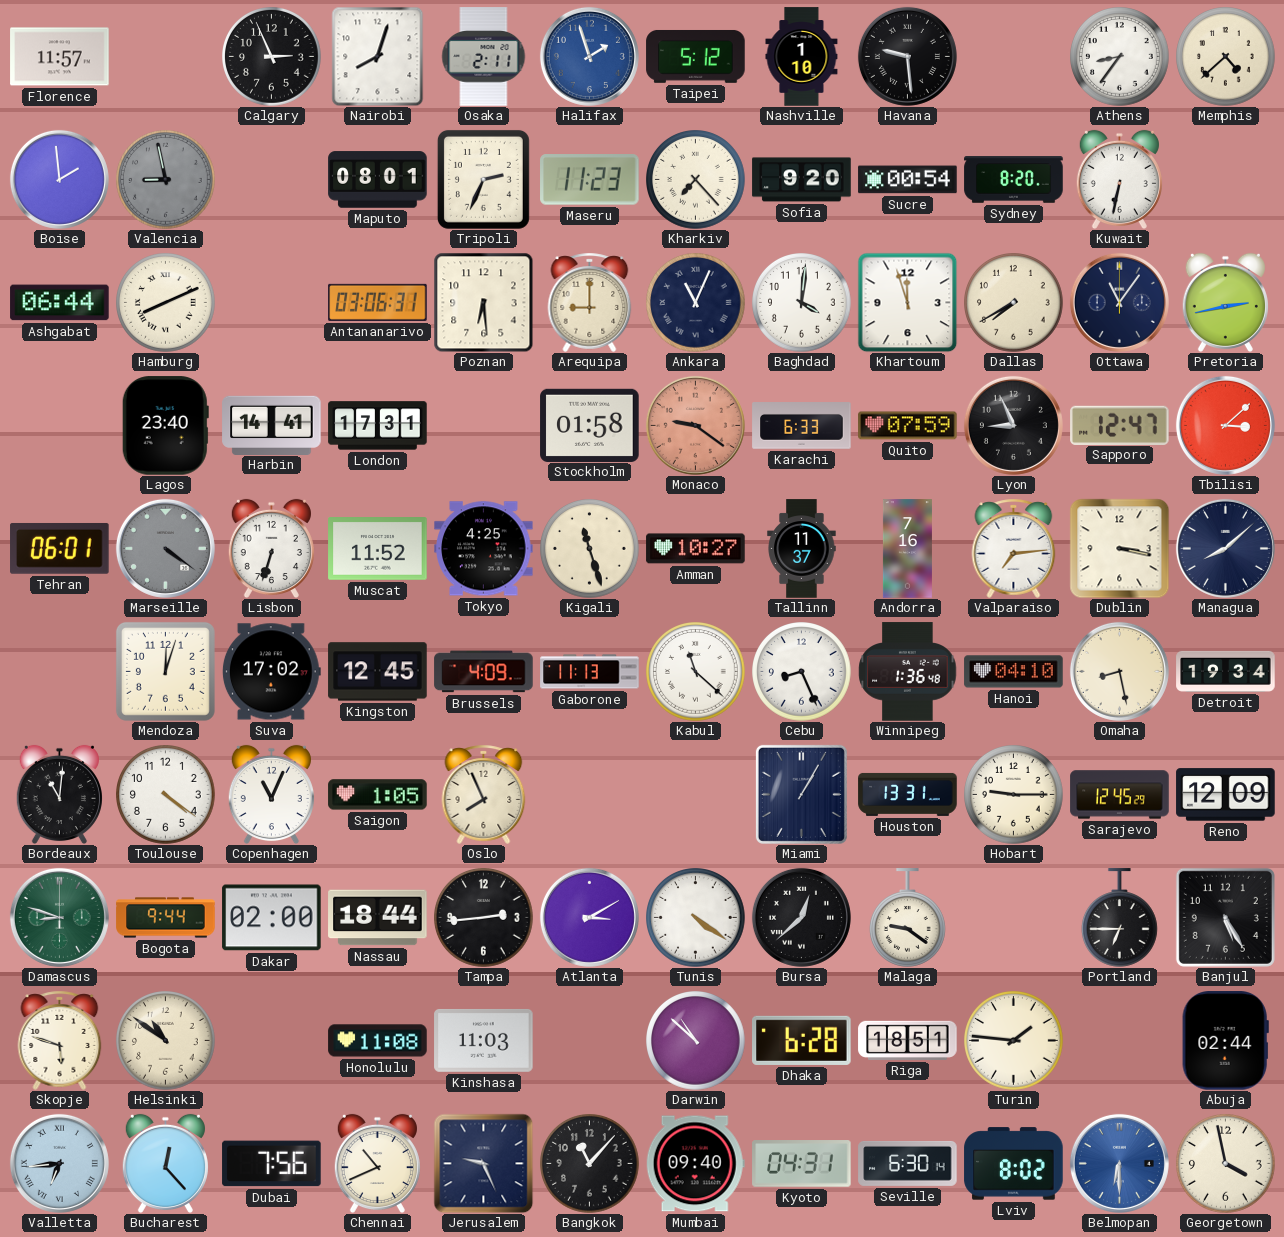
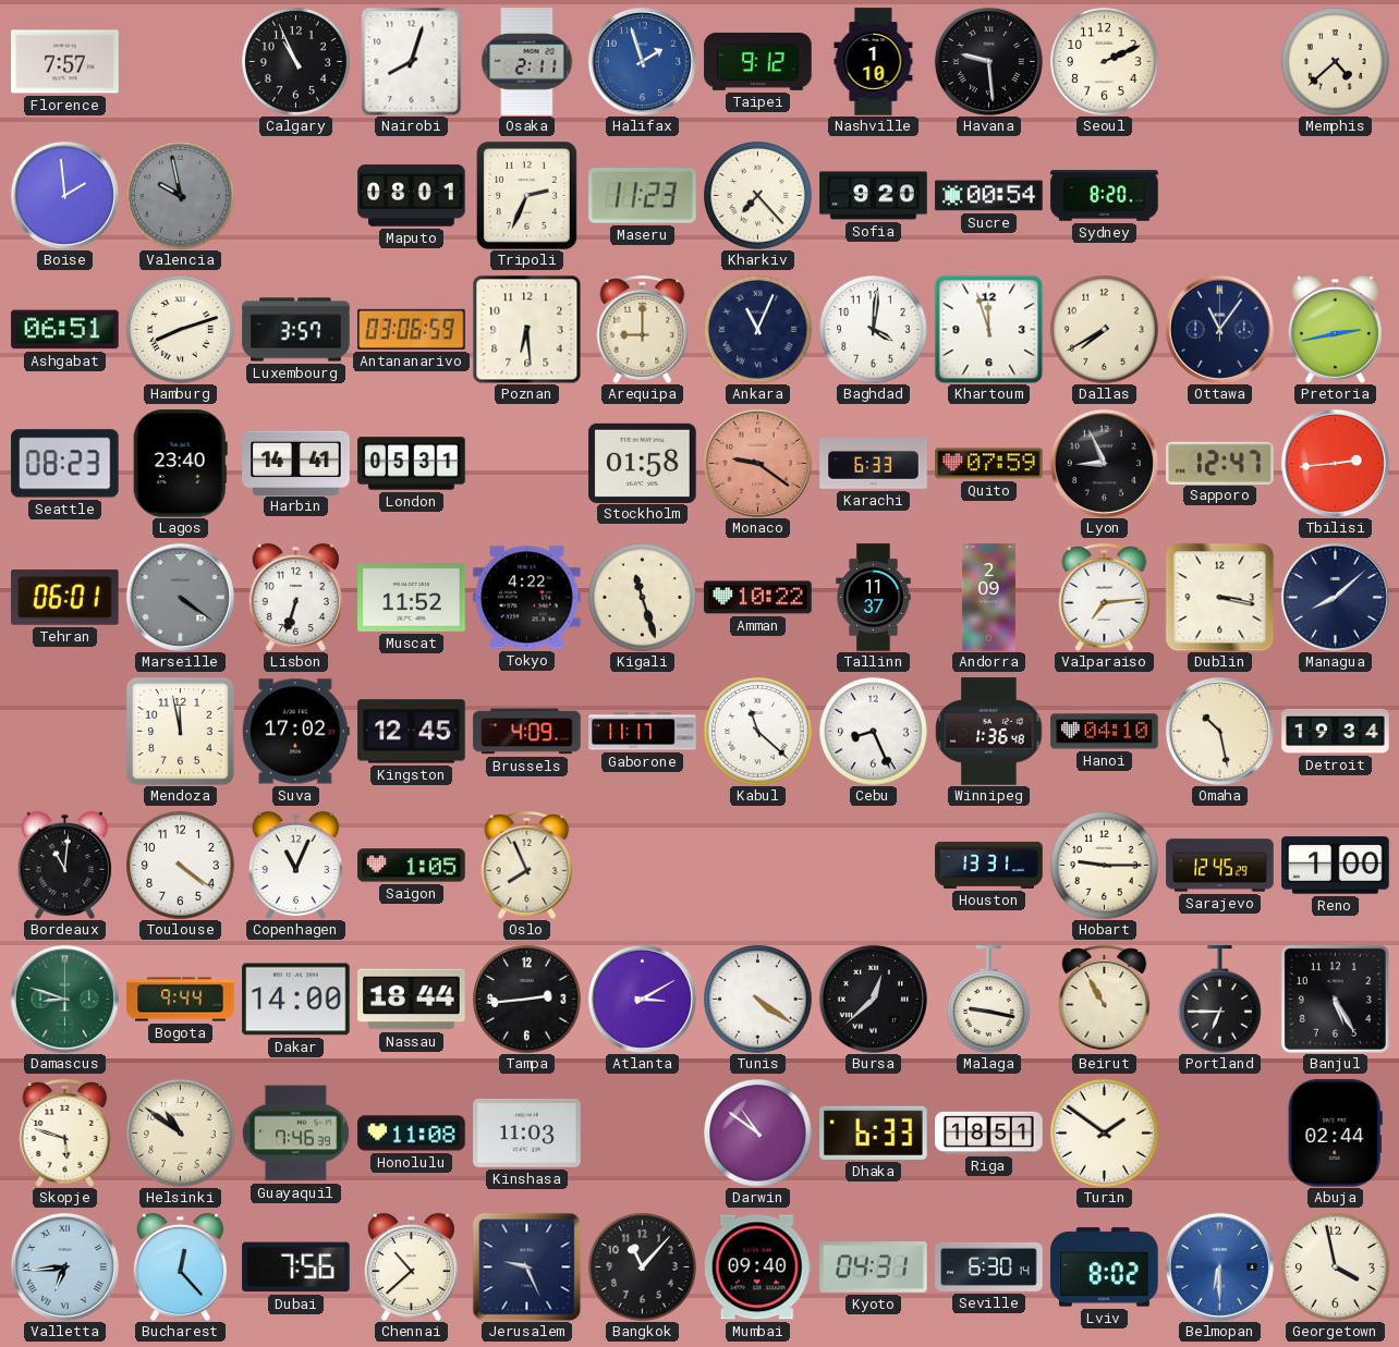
Florence: 11:57 -> 7:57
Calgary: 2:56 -> 10:56
Taipei: 5:12 -> 9:12
Seoul: none -> 2:11
Athens: 8:36 -> none
Valencia: 8:58 -> 9:58
Kuwait: 6:32 -> none
Ashgabat: 06:44 -> 06:51
Hamburg: 8:11 -> 8:12
Luxembourg: none -> 3:57
Antananarivo: 03:06:31 -> 03:06:59
Seattle: none -> 08:23
London: 17:31 -> 05:31
Tbilisi: 3:08 -> 2:44
Tokyo: 4:25 -> 4:22
Amman: 10:27 -> 10:22
Andorra: 7:16 -> 2:09
Mendoza: 12:03 -> 11:58
Gaborone: 11:13 -> 11:17
Omaha: 8:28 -> 10:28
Miami: 1:05 -> none
Reno: 12:09 -> 1:00
Dakar: 02:00 -> 14:00
Malaga: 9:21 -> 9:17
Beirut: none -> 10:55
Guayaquil: none -> 7:46
Darwin: 10:52 -> 10:51
Dhaka: 6:28 -> 6:33
Turin: 1:46 -> 1:51
Chennai: 10:41 -> 10:38
